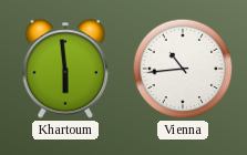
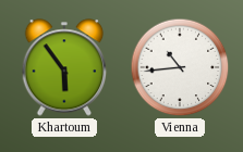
Khartoum: 5:59 -> 5:54
